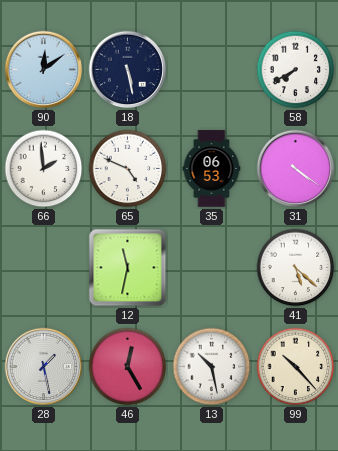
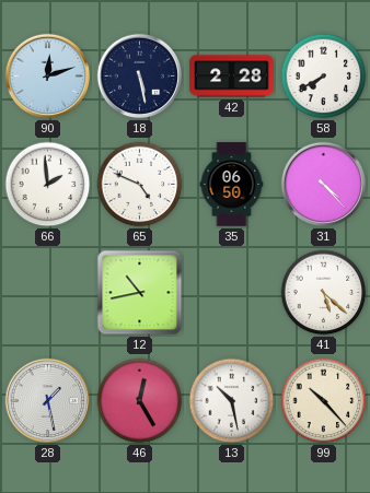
90: 12:09 -> 12:12
42: none -> 2:28
35: 06:53 -> 06:50
31: 4:21 -> 4:23
12: 11:32 -> 10:43
